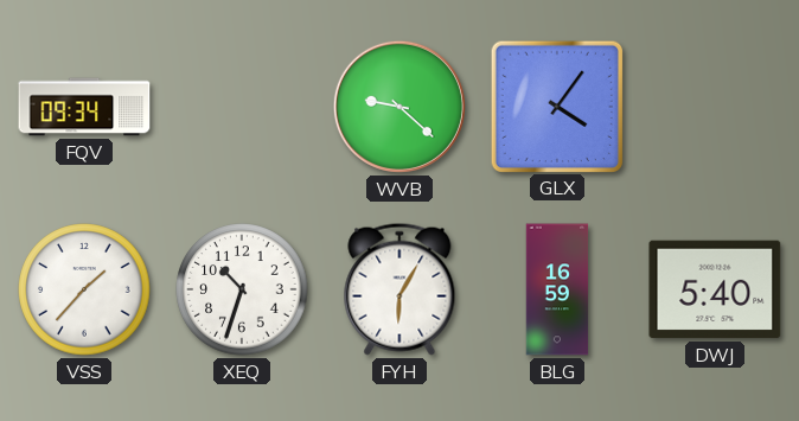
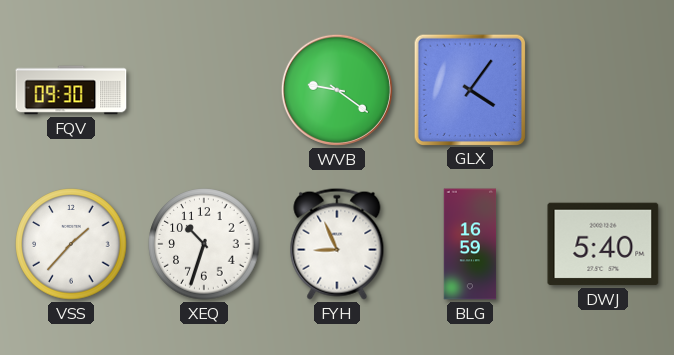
FQV: 09:34 -> 09:30
WVB: 9:22 -> 9:21
FYH: 6:05 -> 8:56
